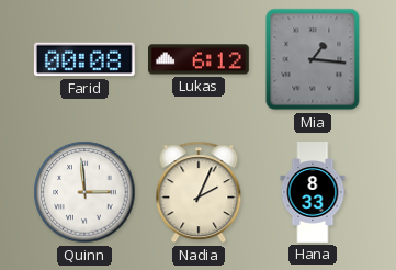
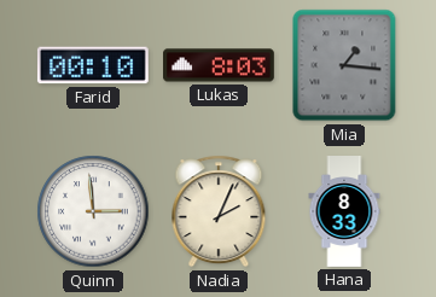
Farid: 00:08 -> 00:10
Lukas: 6:12 -> 8:03
